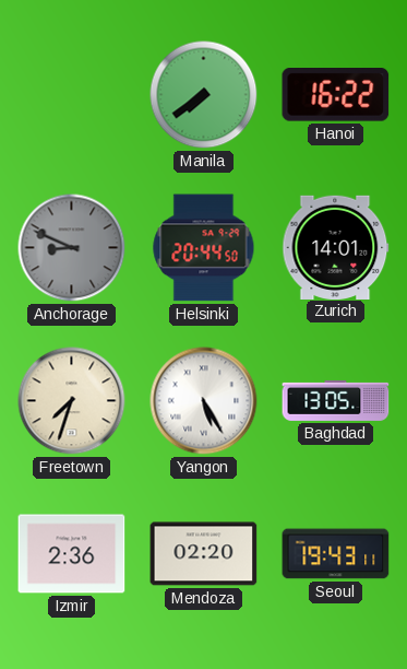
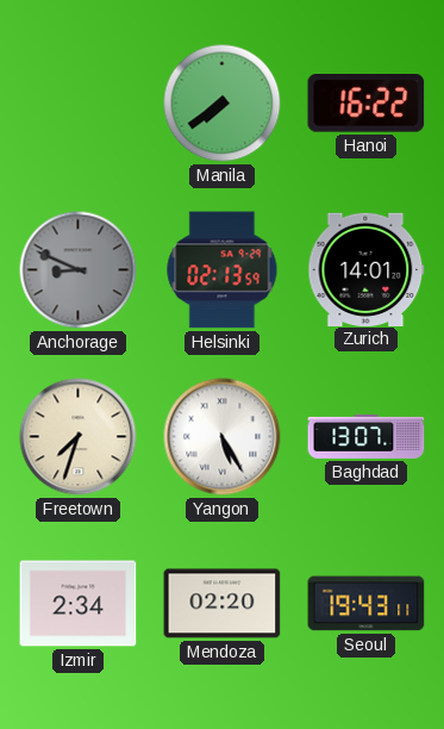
Helsinki: 20:44 -> 02:13
Baghdad: 13:05 -> 13:07
Izmir: 2:36 -> 2:34
